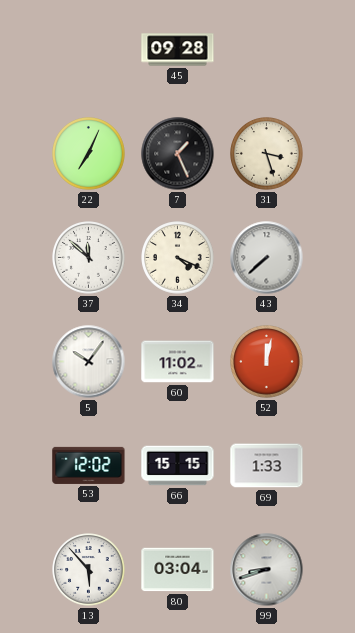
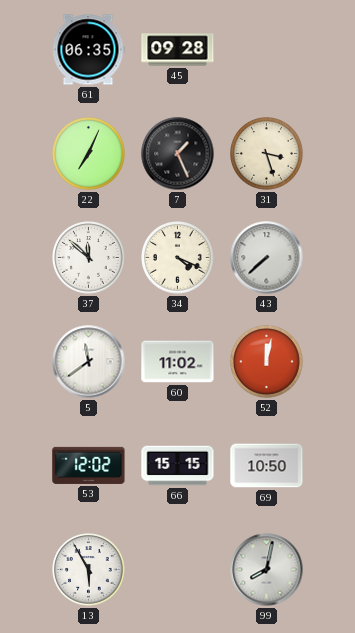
61: none -> 06:35
5: 10:06 -> 11:39
69: 1:33 -> 10:50
13: 5:53 -> 5:55
80: 03:04 -> none
99: 8:42 -> 8:02
